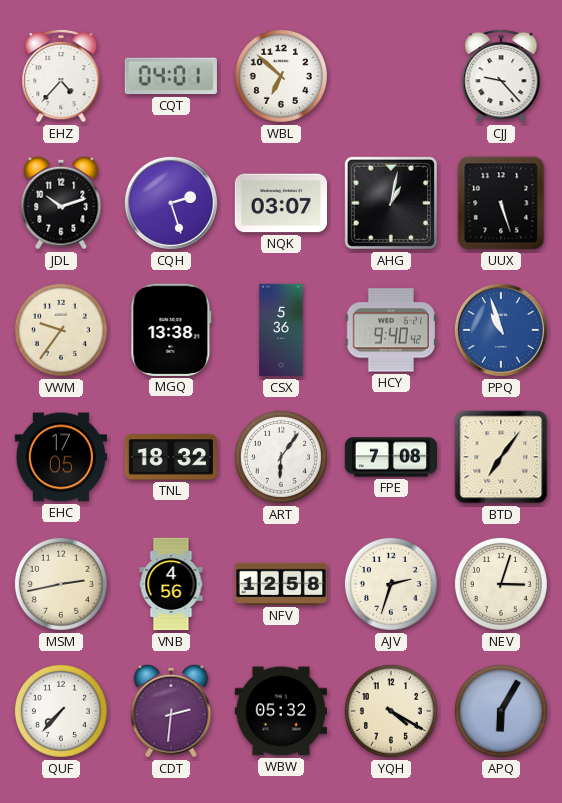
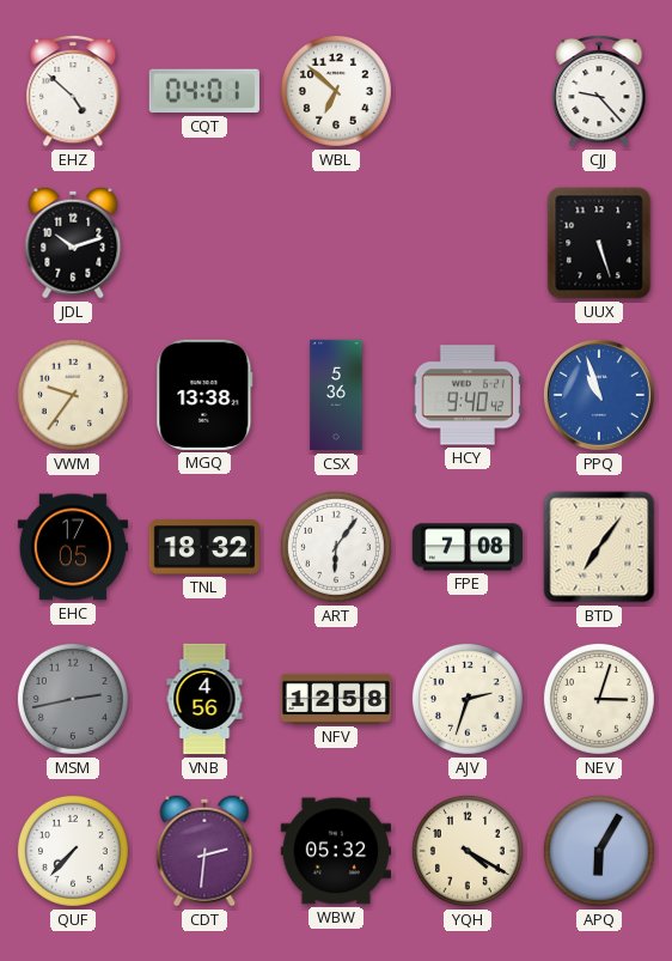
EHZ: 4:37 -> 4:52
CQH: 2:27 -> none
NQK: 03:07 -> none
AHG: 1:02 -> none
MSM dial: cream -> grey
